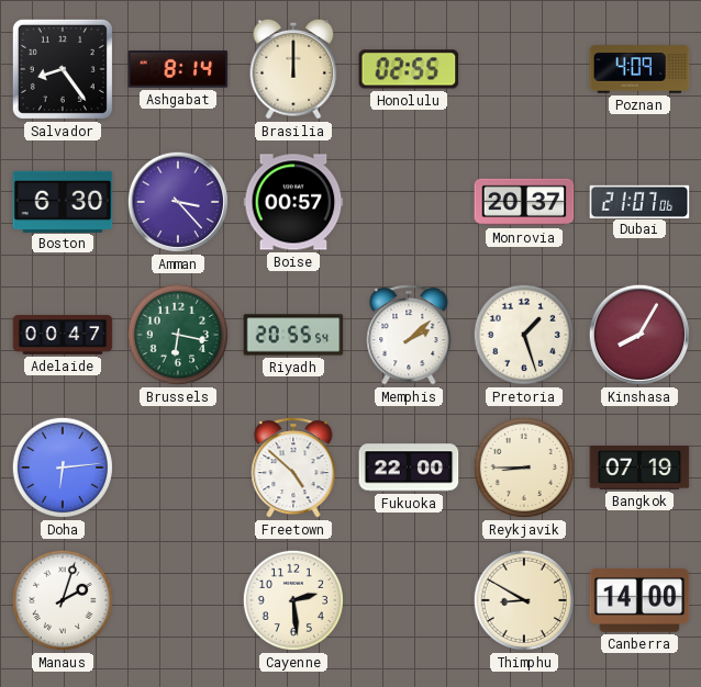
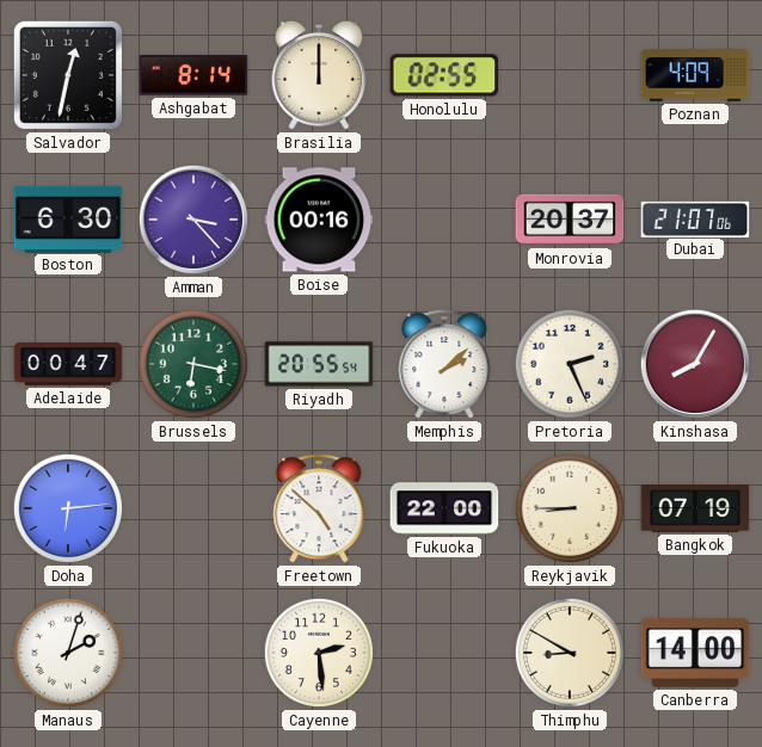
Salvador: 8:24 -> 12:32
Boise: 00:57 -> 00:16
Pretoria: 1:27 -> 2:26
